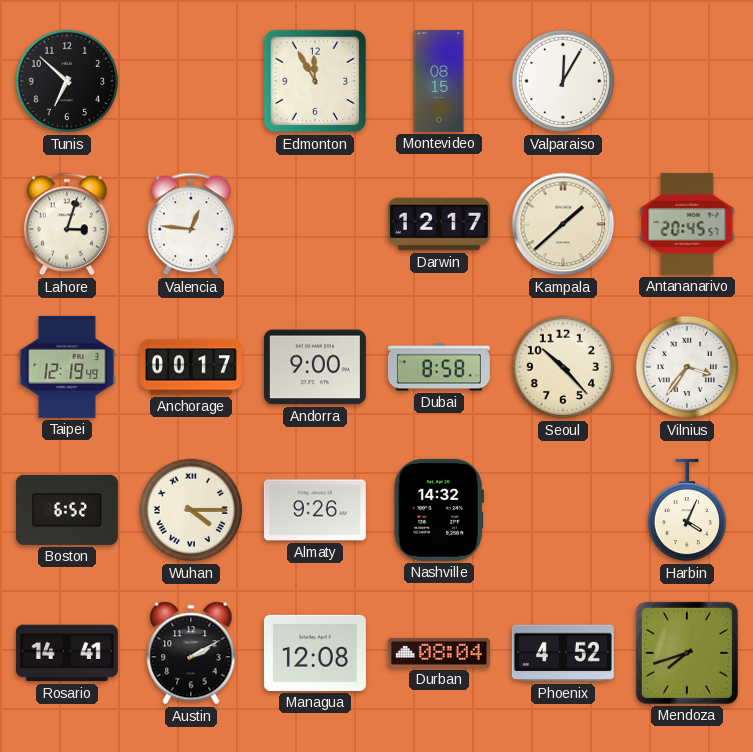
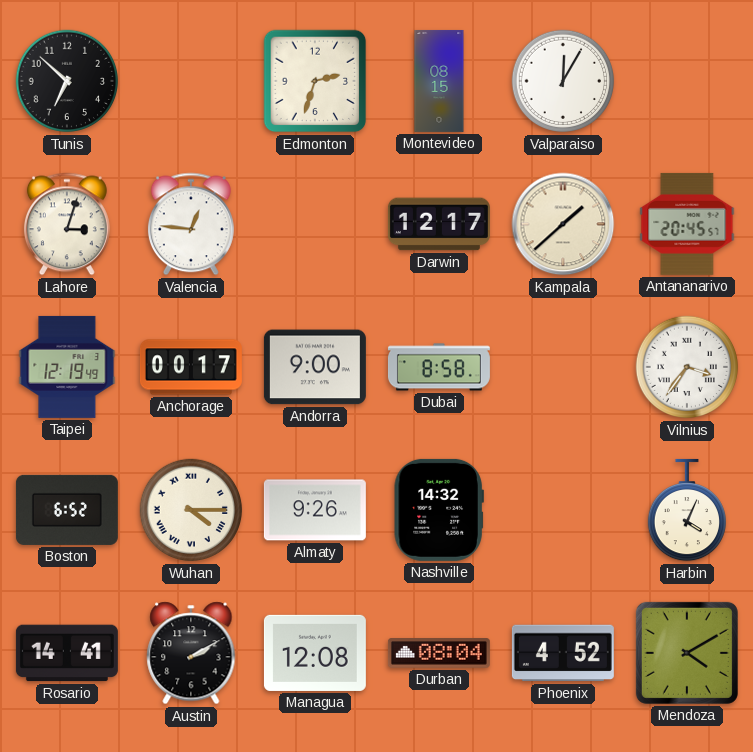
Edmonton: 11:55 -> 2:33
Seoul: 10:23 -> none
Mendoza: 7:42 -> 4:10
